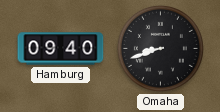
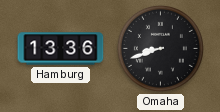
Hamburg: 09:40 -> 13:36
